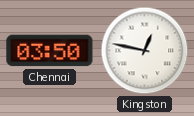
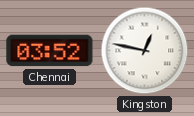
Chennai: 03:50 -> 03:52
